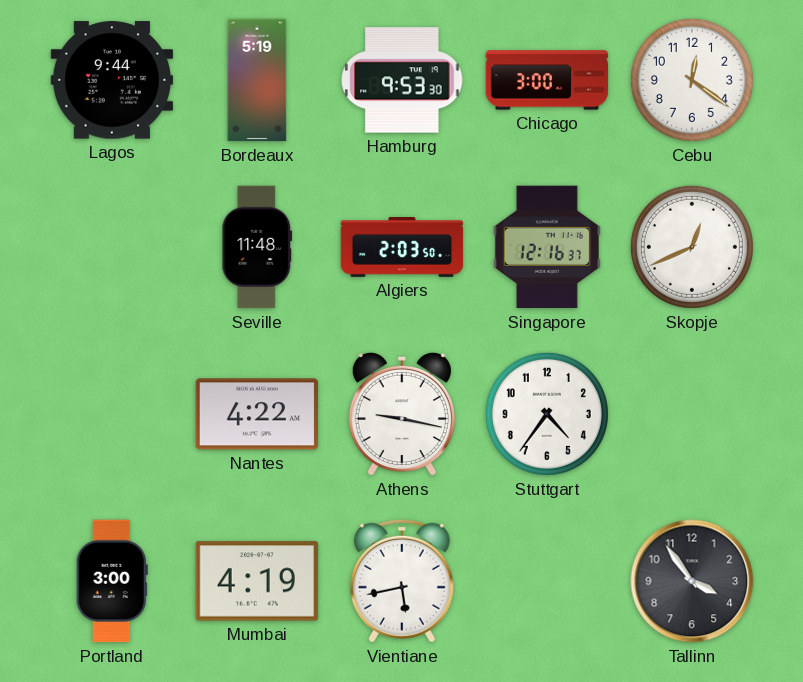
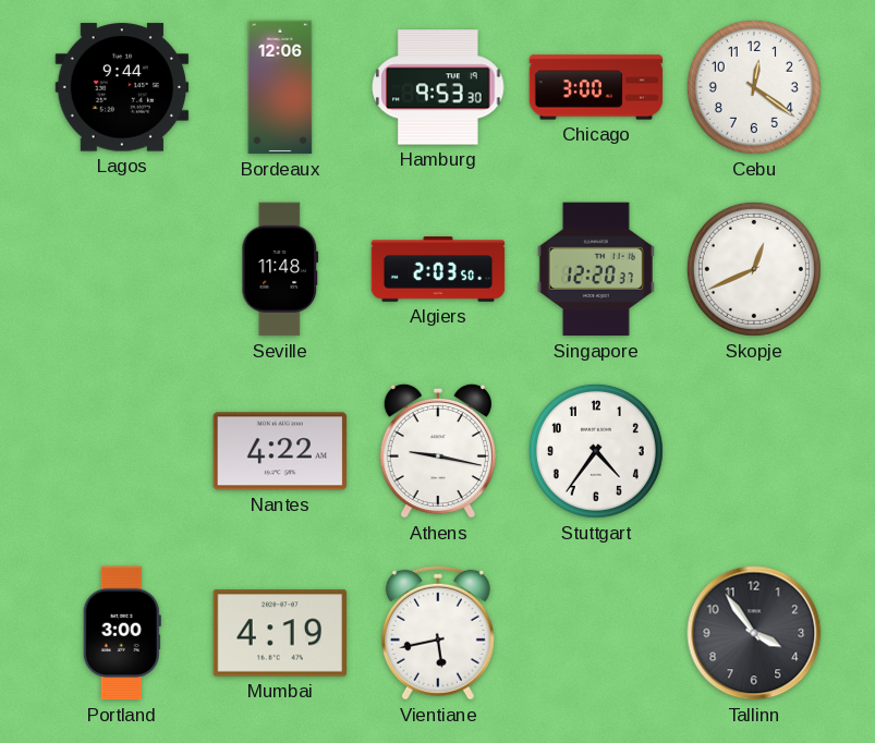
Bordeaux: 5:19 -> 12:06
Singapore: 12:16 -> 12:20
